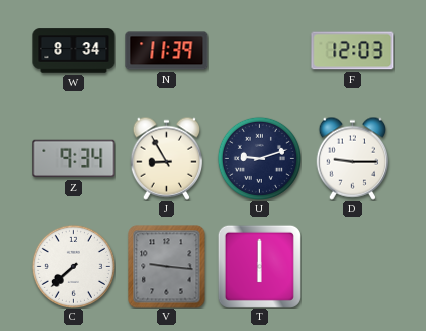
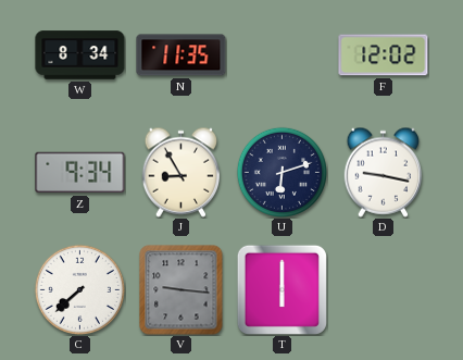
N: 11:39 -> 11:35
F: 12:03 -> 12:02
U: 9:12 -> 6:12
D: 9:15 -> 9:17
